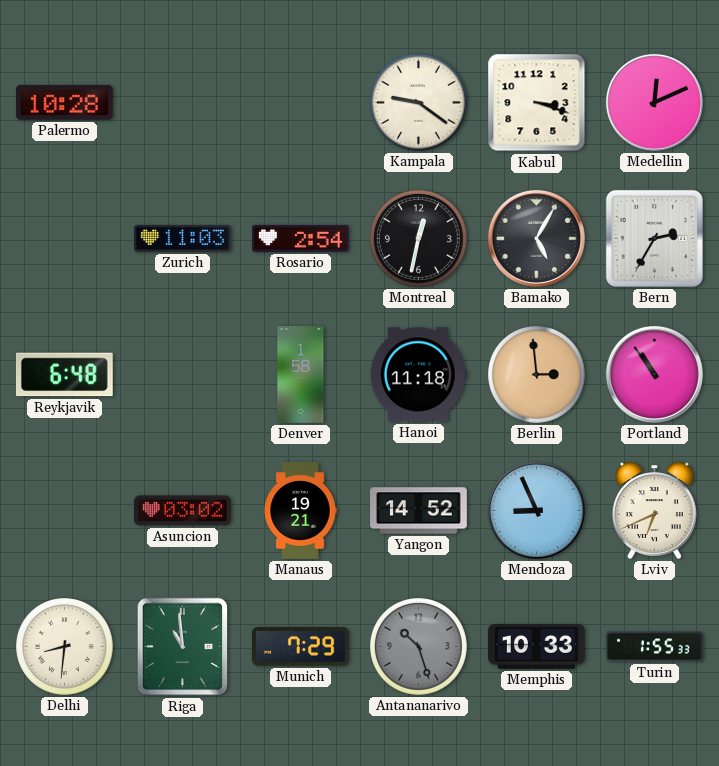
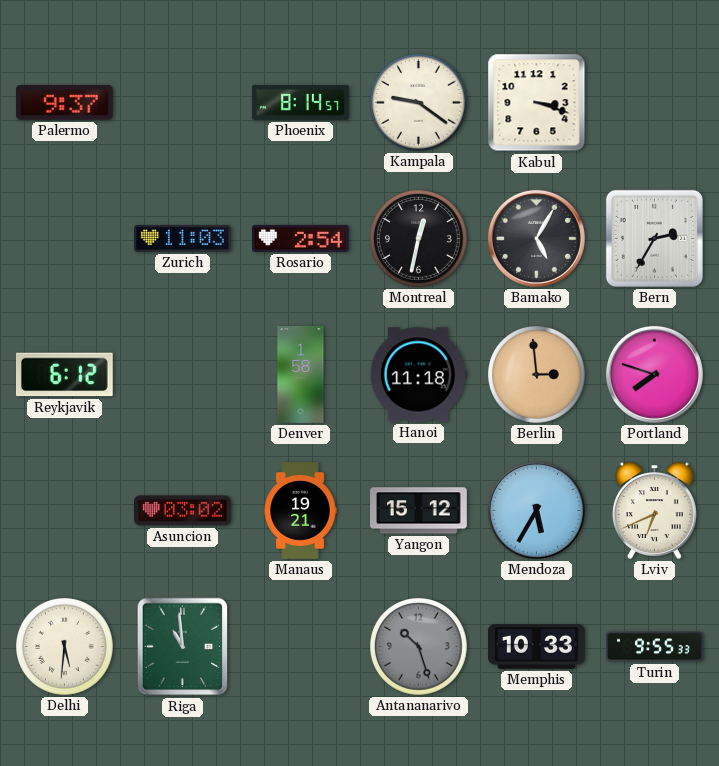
Palermo: 10:28 -> 9:37
Phoenix: none -> 8:14
Medellin: 12:11 -> none
Reykjavik: 6:48 -> 6:12
Portland: 10:54 -> 7:48
Yangon: 14:52 -> 15:12
Mendoza: 8:56 -> 5:35
Delhi: 8:31 -> 5:31
Munich: 7:29 -> none
Turin: 1:55 -> 9:55
